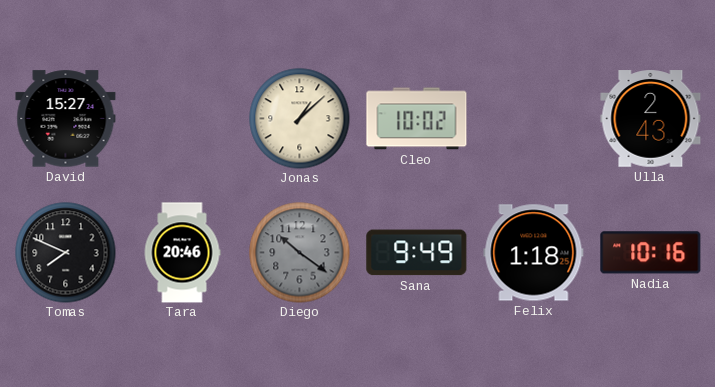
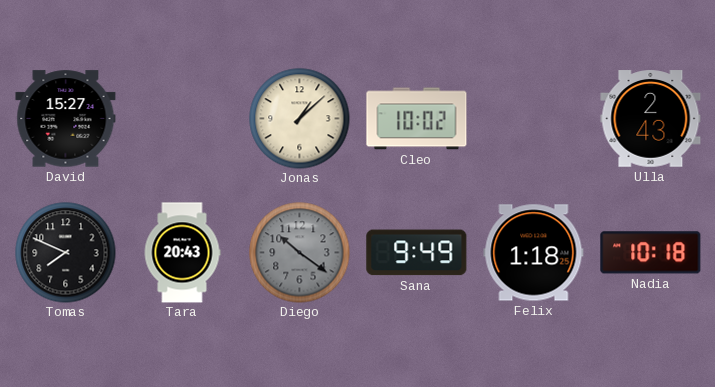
Tara: 20:46 -> 20:43
Nadia: 10:16 -> 10:18
